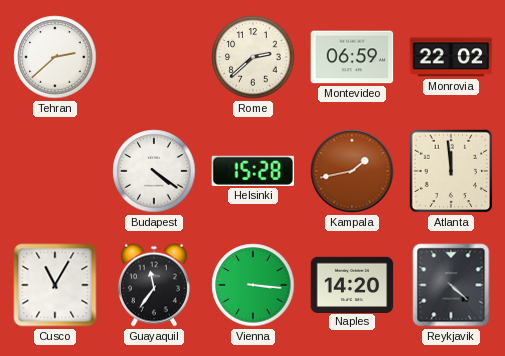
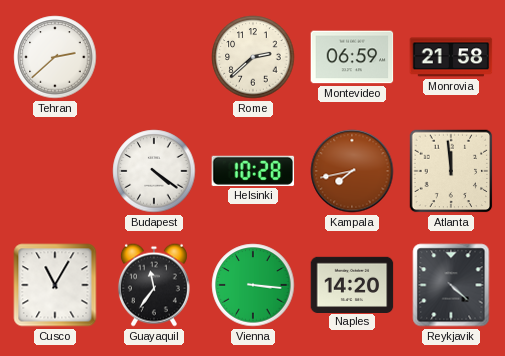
Monrovia: 22:02 -> 21:58
Helsinki: 15:28 -> 10:28
Kampala: 1:43 -> 7:43
